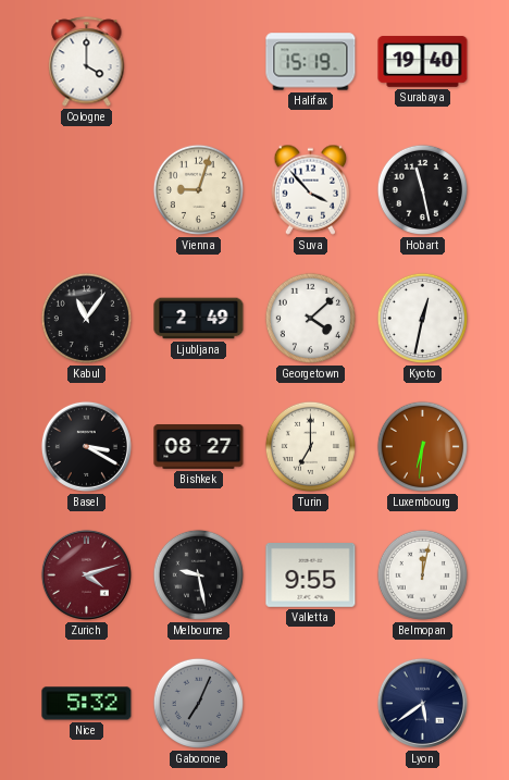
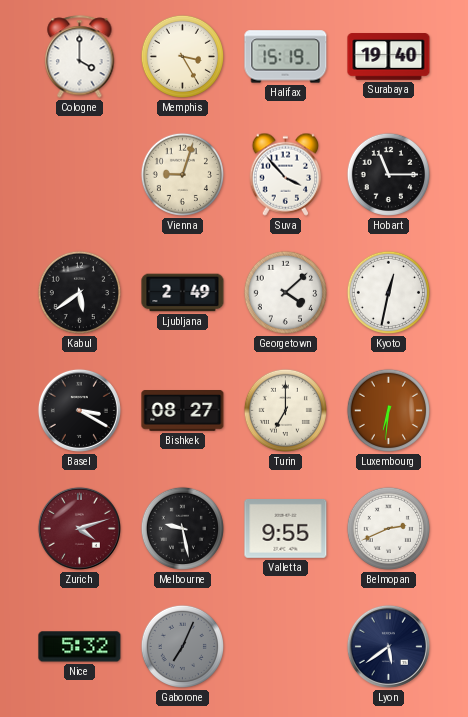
Memphis: none -> 3:25
Hobart: 11:28 -> 11:15
Kabul: 11:06 -> 5:39
Belmopan: 12:02 -> 2:41
